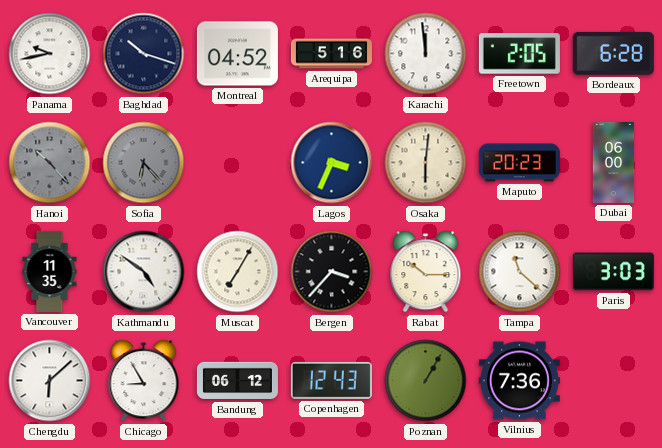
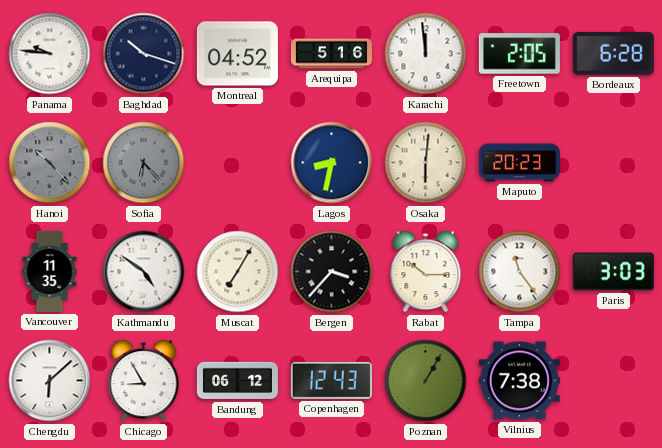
Panama: 9:43 -> 9:46
Lagos: 3:34 -> 8:32
Dubai: 06:00 -> none
Tampa: 11:22 -> 11:24
Vilnius: 7:36 -> 7:38
